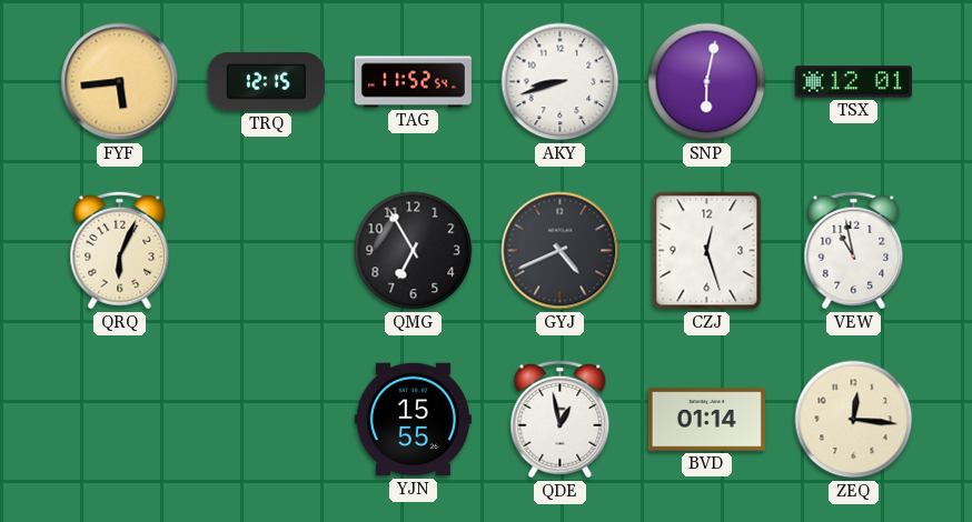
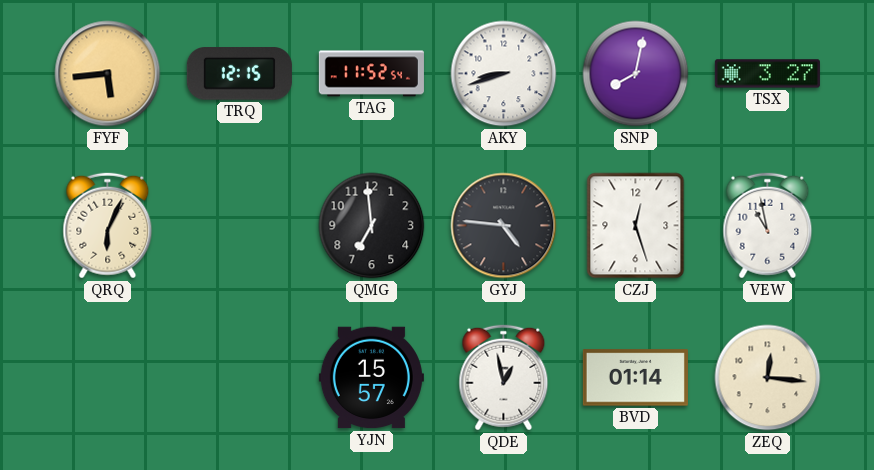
SNP: 6:02 -> 8:02
TSX: 12:01 -> 3:27
QMG: 6:55 -> 6:59
GYJ: 4:41 -> 4:46
YJN: 15:55 -> 15:57
